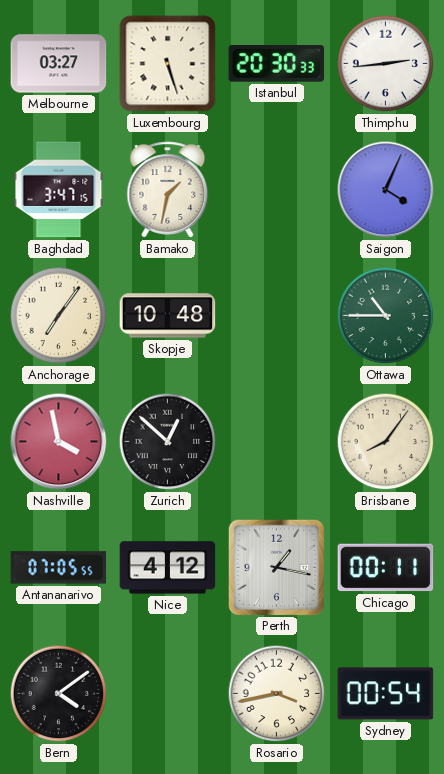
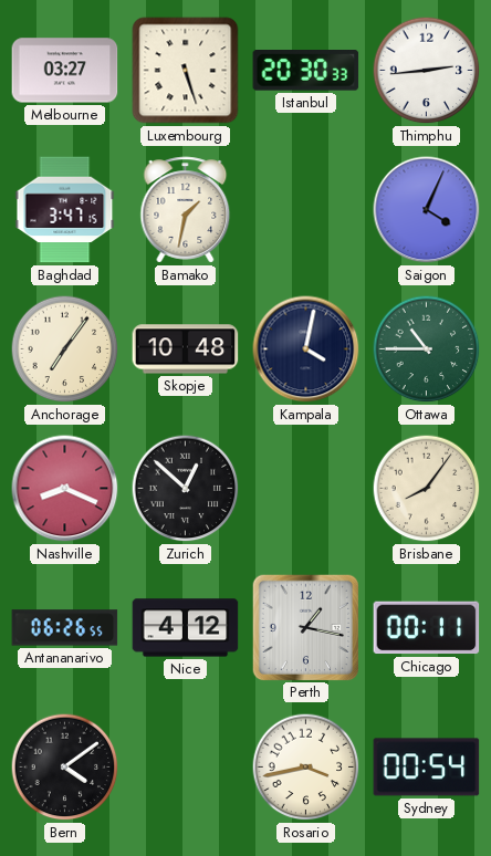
Kampala: none -> 4:02
Nashville: 3:58 -> 8:19
Antananarivo: 07:05 -> 06:26
